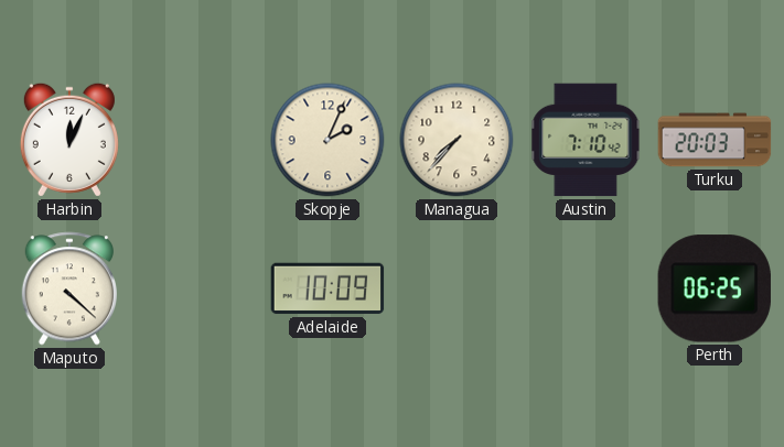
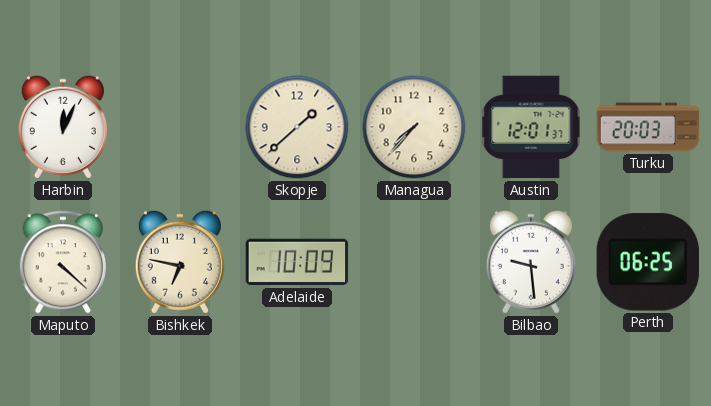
Skopje: 2:04 -> 1:38
Austin: 7:10 -> 12:01
Bishkek: none -> 6:47
Bilbao: none -> 9:29
